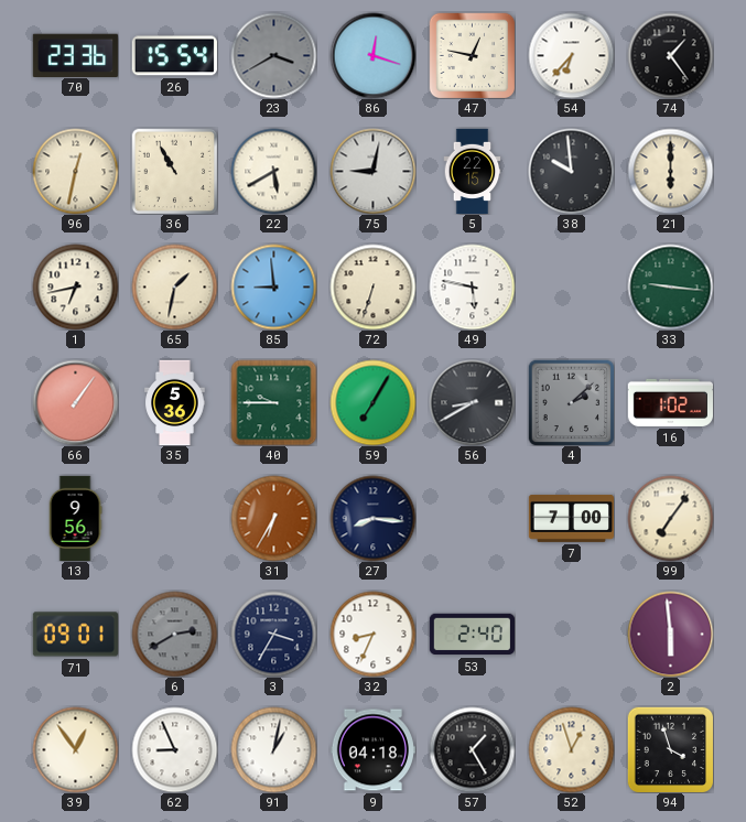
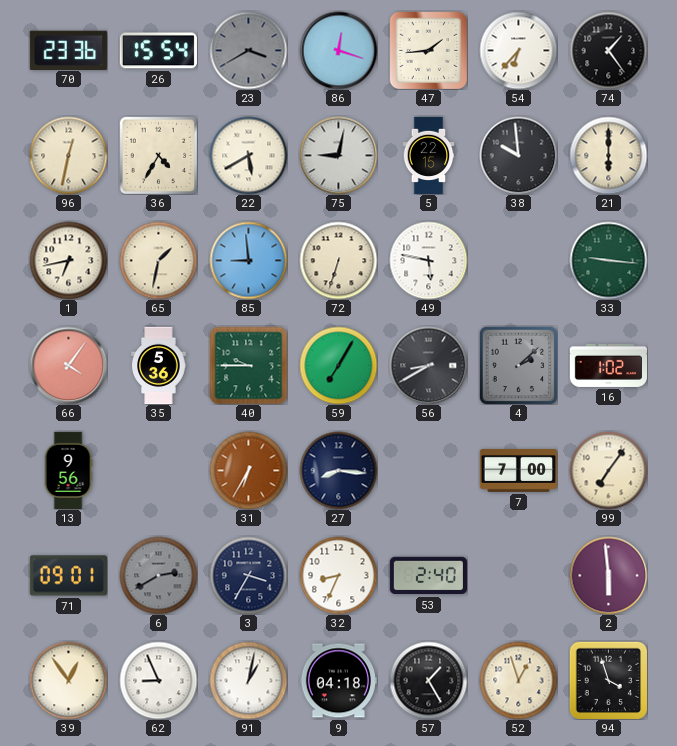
47: 12:47 -> 1:44
36: 10:55 -> 4:35
66: 1:06 -> 4:06
